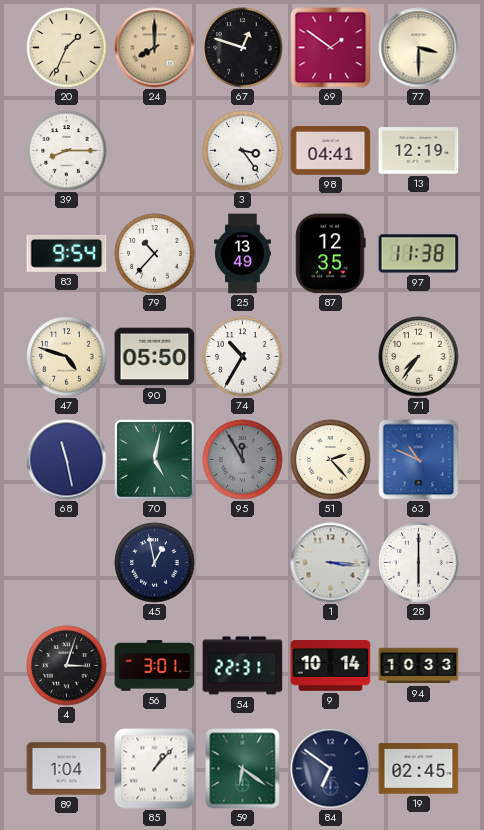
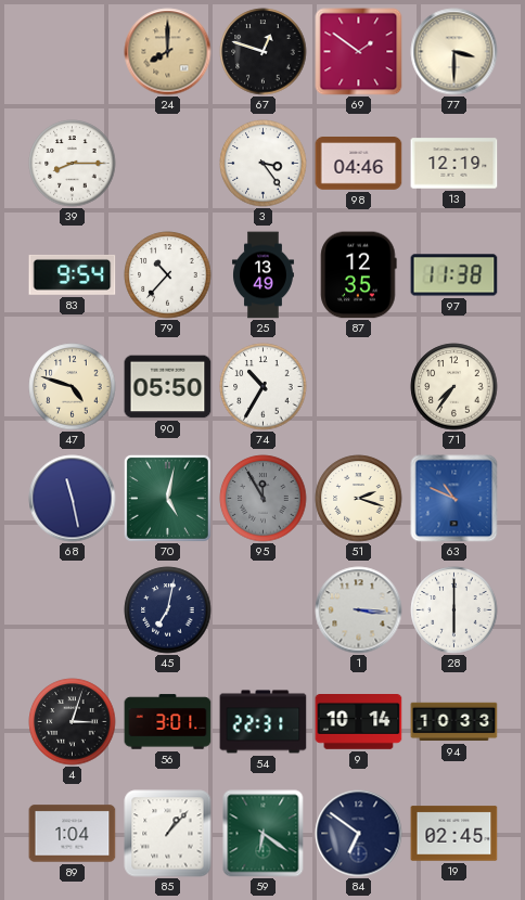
20: 1:34 -> none
98: 04:41 -> 04:46
51: 2:23 -> 2:18
45: 12:58 -> 7:02
